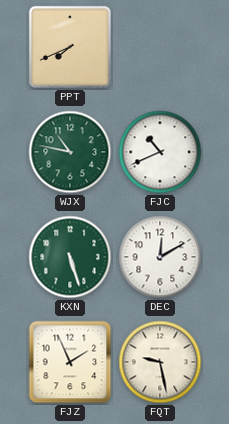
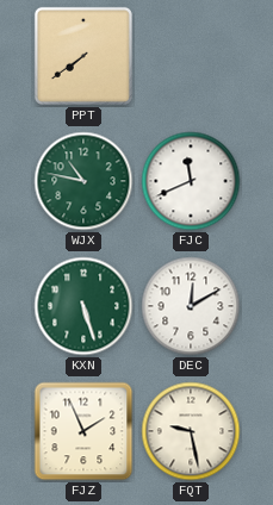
PPT: 7:41 -> 7:39
FJC: 10:41 -> 11:41
